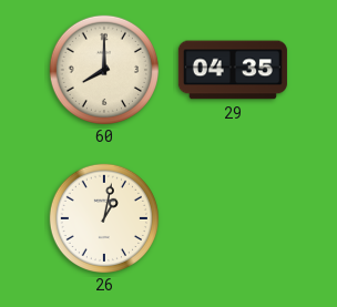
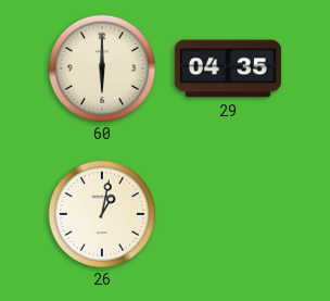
60: 8:00 -> 6:00
